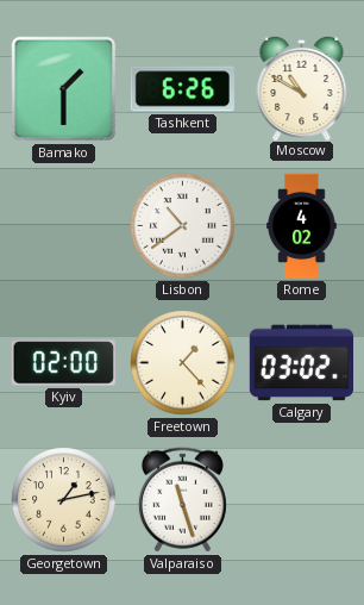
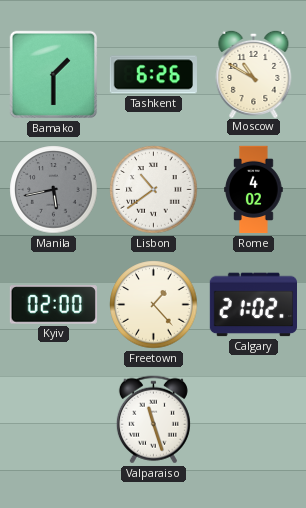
Manila: none -> 5:43
Calgary: 03:02 -> 21:02
Georgetown: 1:13 -> none
